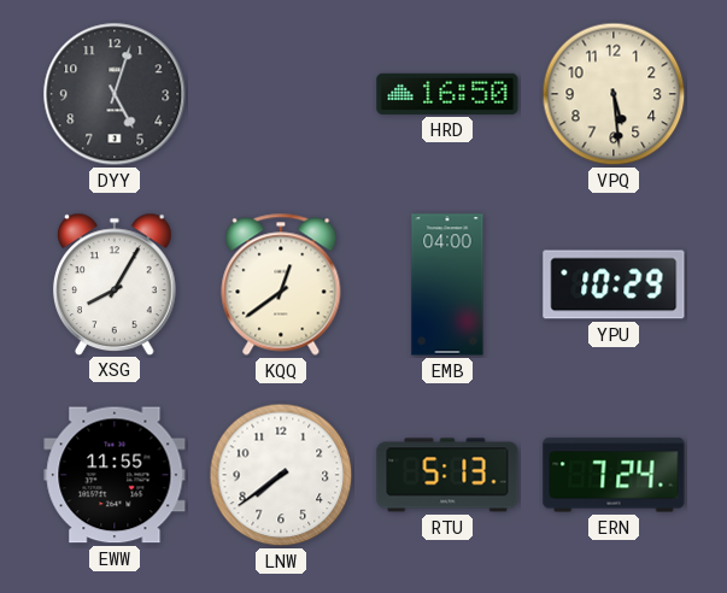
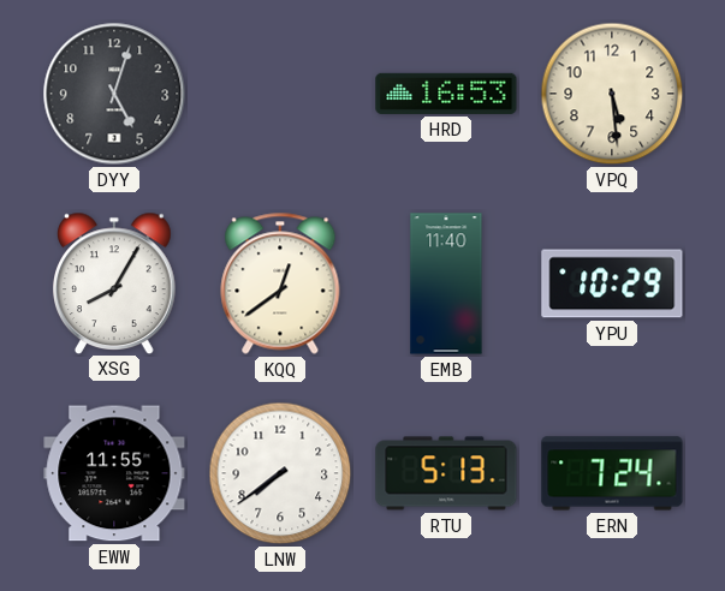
HRD: 16:50 -> 16:53
EMB: 04:00 -> 11:40
